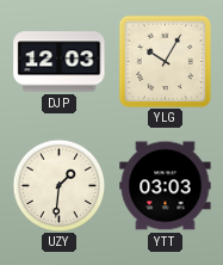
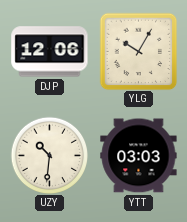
DJP: 12:03 -> 12:06
UZY: 1:31 -> 10:31
